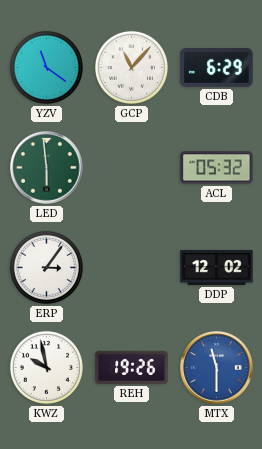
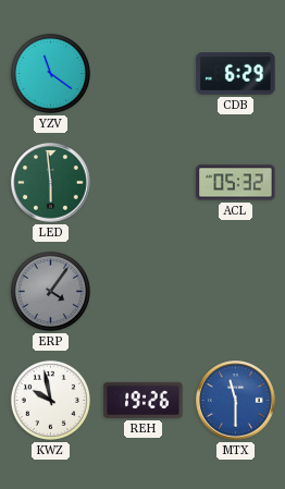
GCP: 11:07 -> none
ERP: 3:06 -> 4:06
ERP dial: white -> grey
DDP: 12:02 -> none
